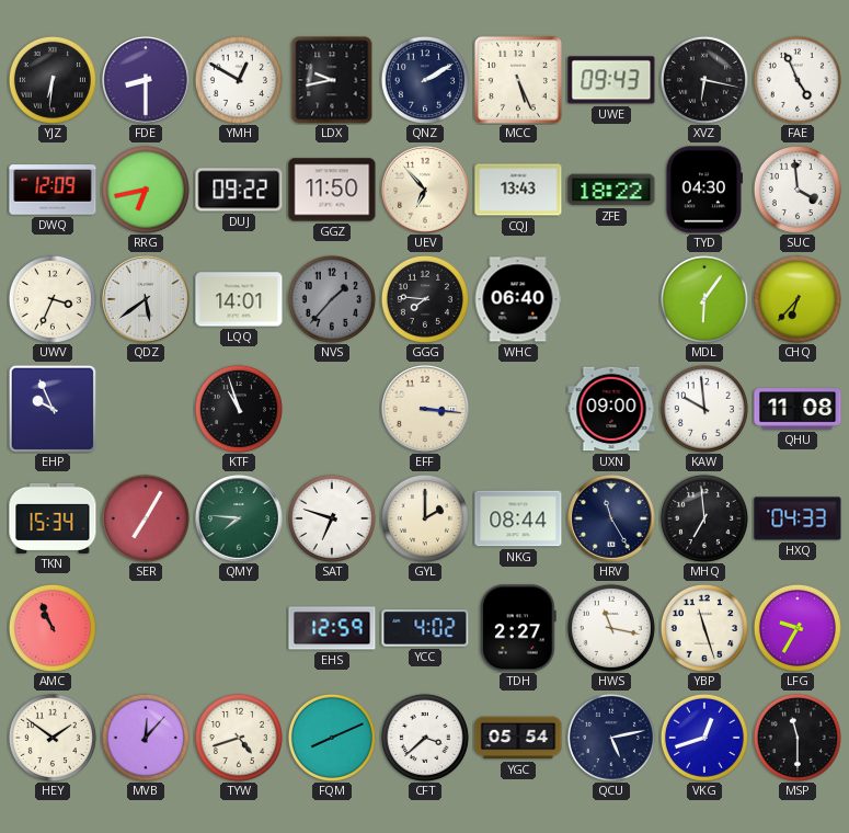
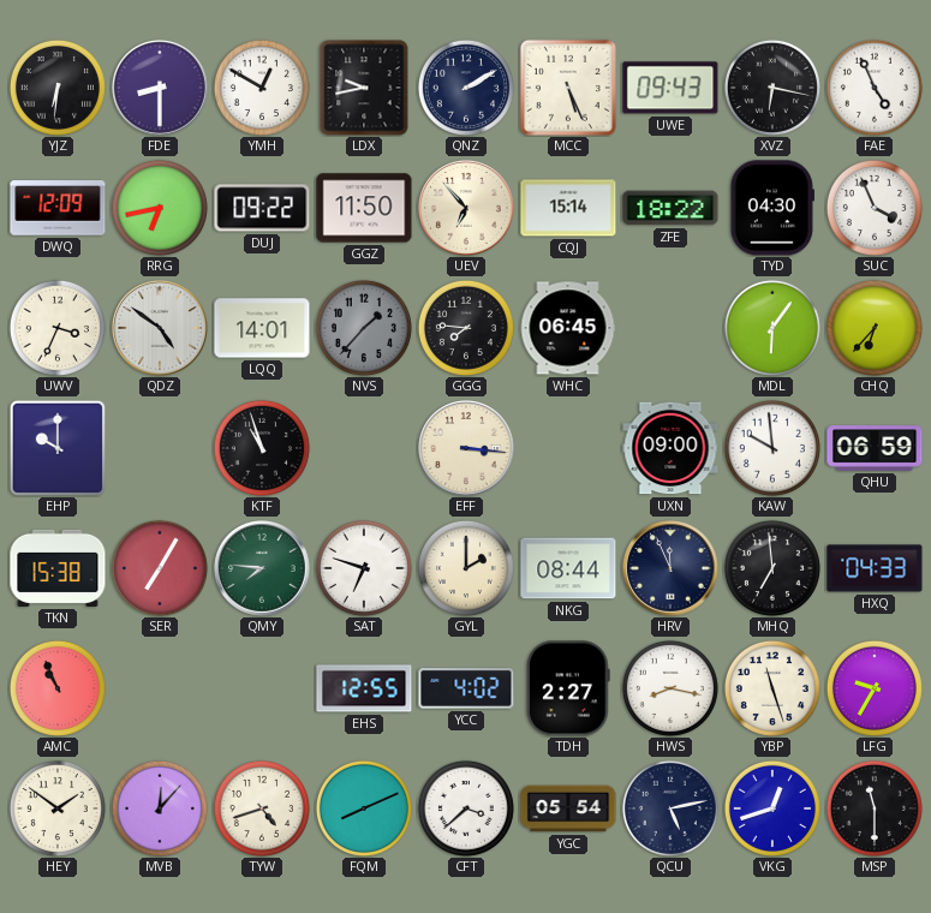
CQJ: 13:43 -> 15:14
SUC: 3:59 -> 3:56
QDZ: 5:39 -> 4:51
WHC: 06:40 -> 06:45
EHP: 9:56 -> 10:00
QHU: 11:08 -> 06:59
TKN: 15:34 -> 15:38
HRV: 11:25 -> 11:56
EHS: 12:59 -> 12:55
HWS: 11:17 -> 8:17
